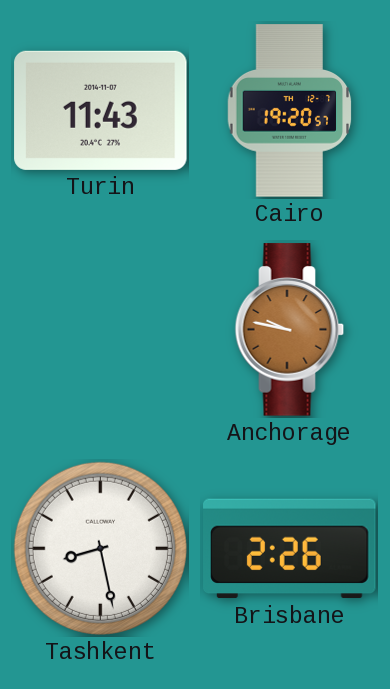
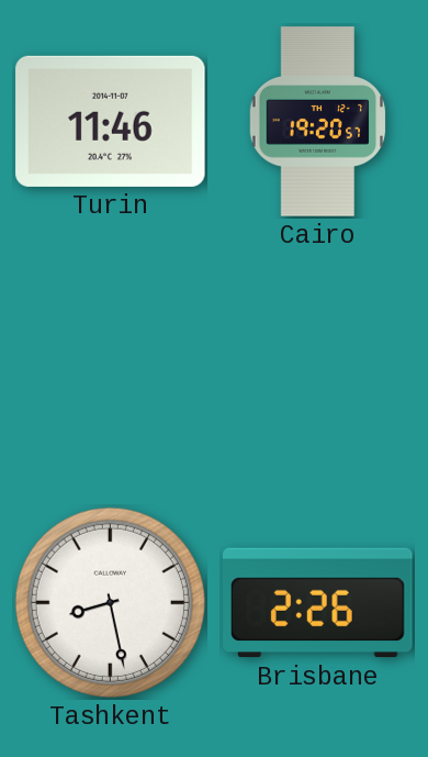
Turin: 11:43 -> 11:46
Anchorage: 9:47 -> none
